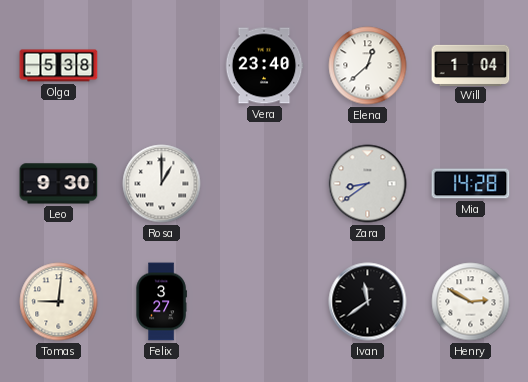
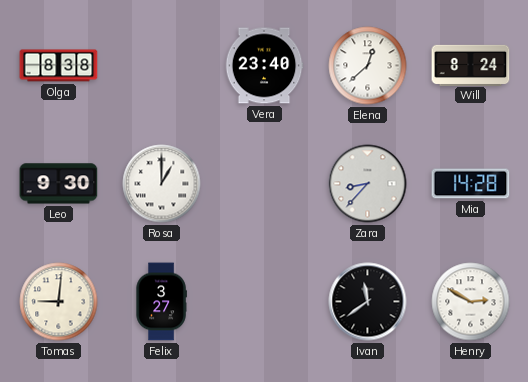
Olga: 5:38 -> 8:38
Will: 1:04 -> 8:24
Zara: 8:39 -> 8:37
